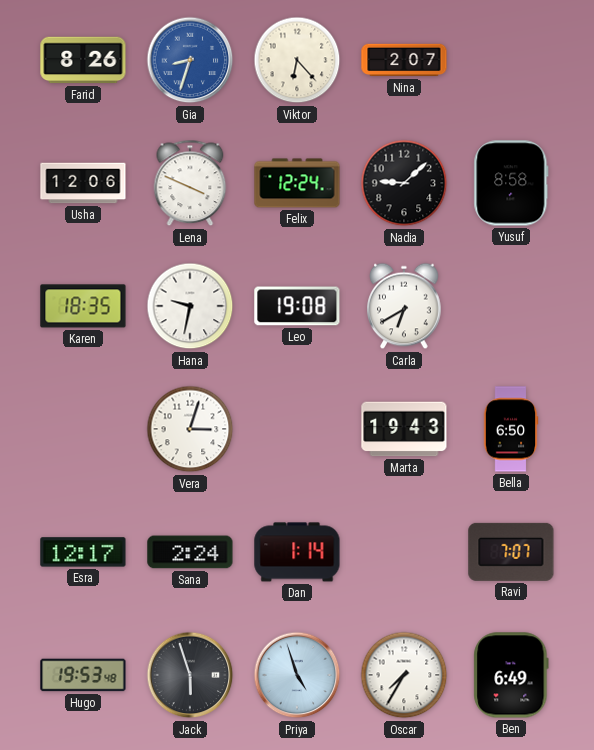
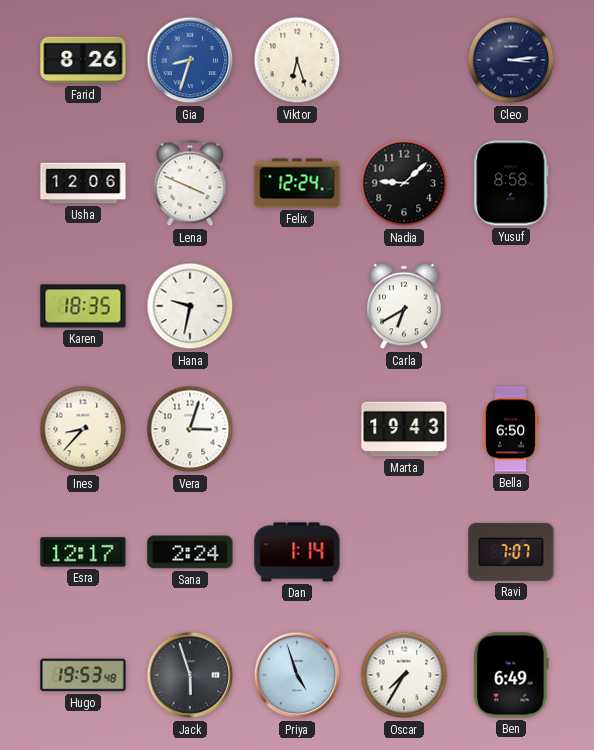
Viktor: 6:23 -> 6:27
Nina: 2:07 -> none
Cleo: none -> 3:14
Leo: 19:08 -> none
Ines: none -> 8:37
